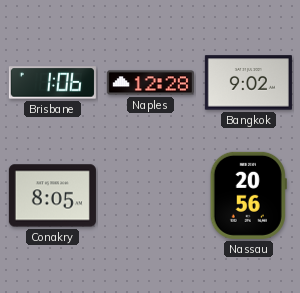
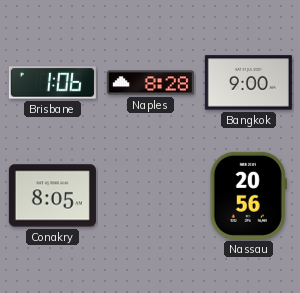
Naples: 12:28 -> 8:28
Bangkok: 9:02 -> 9:00
